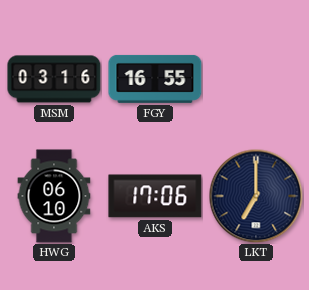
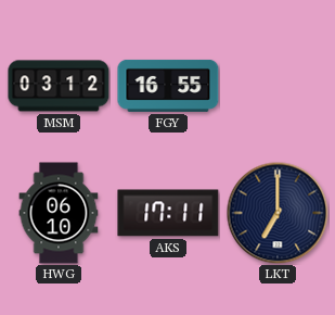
MSM: 03:16 -> 03:12
AKS: 17:06 -> 17:11
